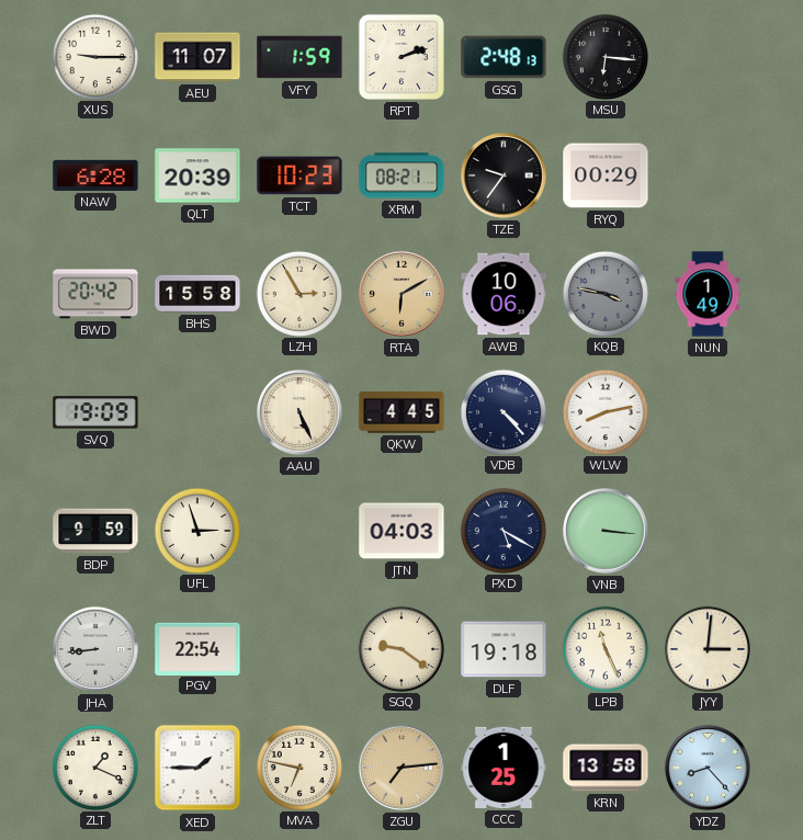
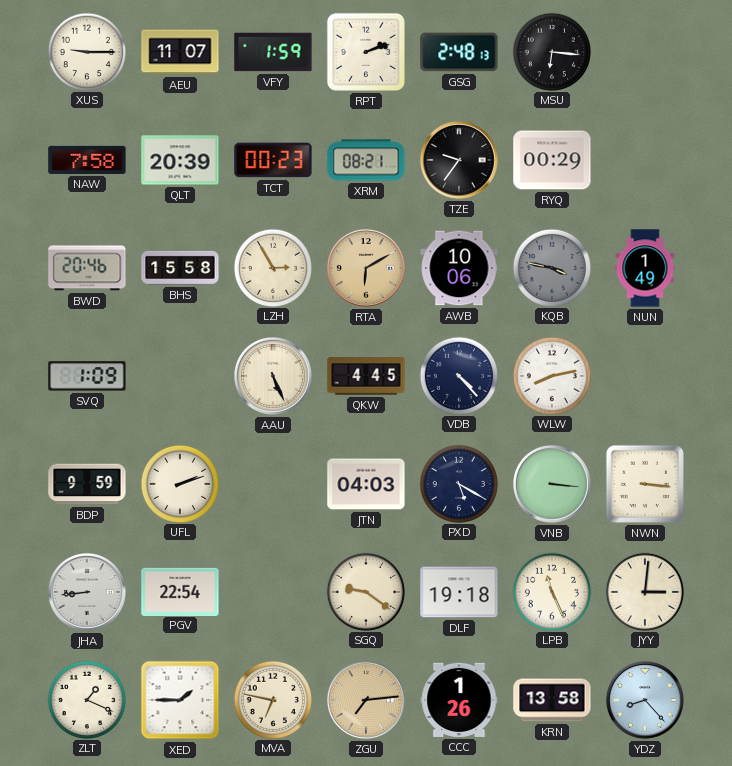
NAW: 6:28 -> 7:58
TCT: 10:23 -> 00:23
BWD: 20:42 -> 20:46
SVQ: 19:09 -> 1:09
UFL: 2:57 -> 2:12
NWN: none -> 3:16
CCC: 1:25 -> 1:26
